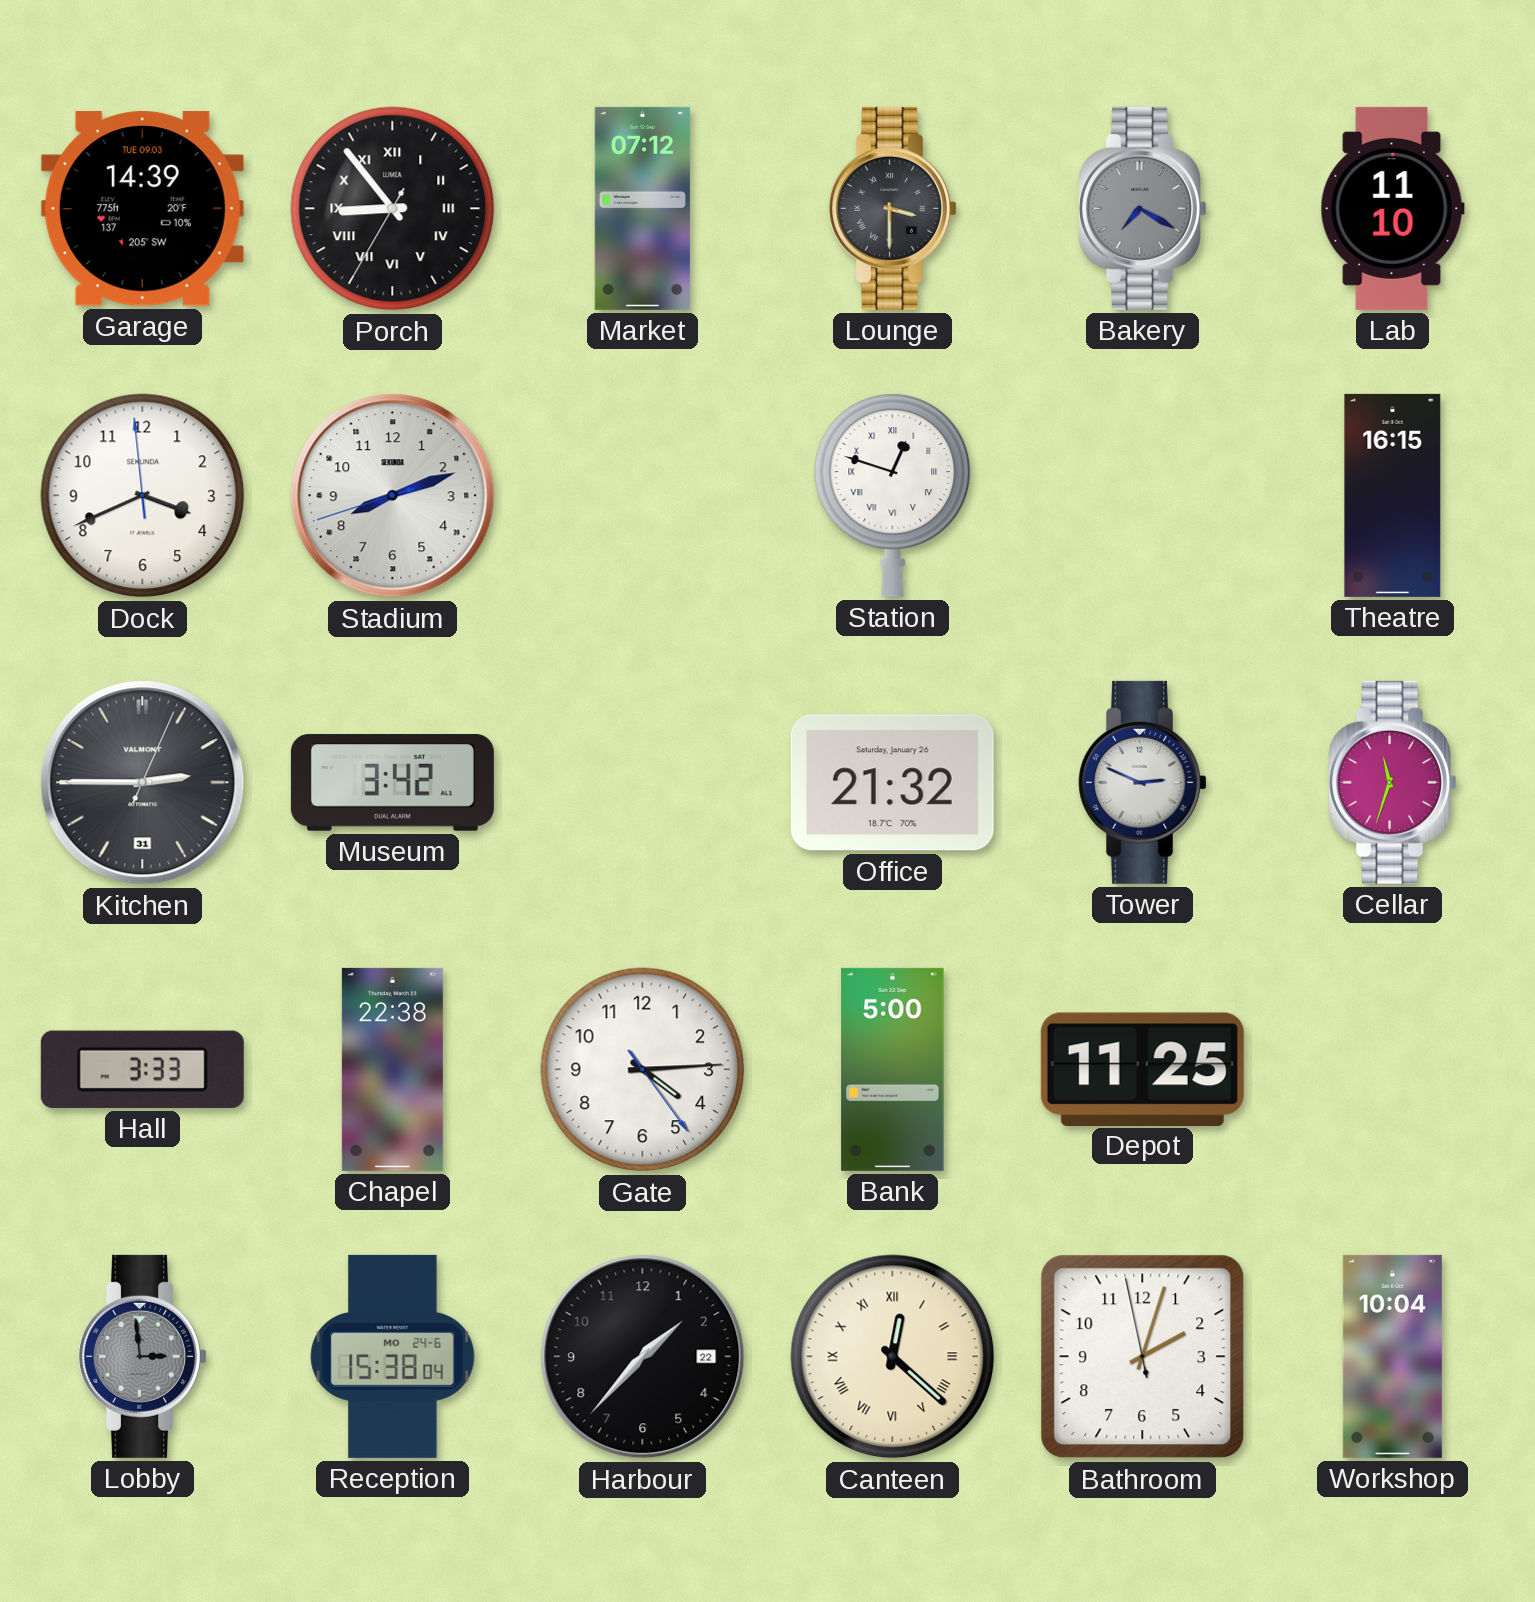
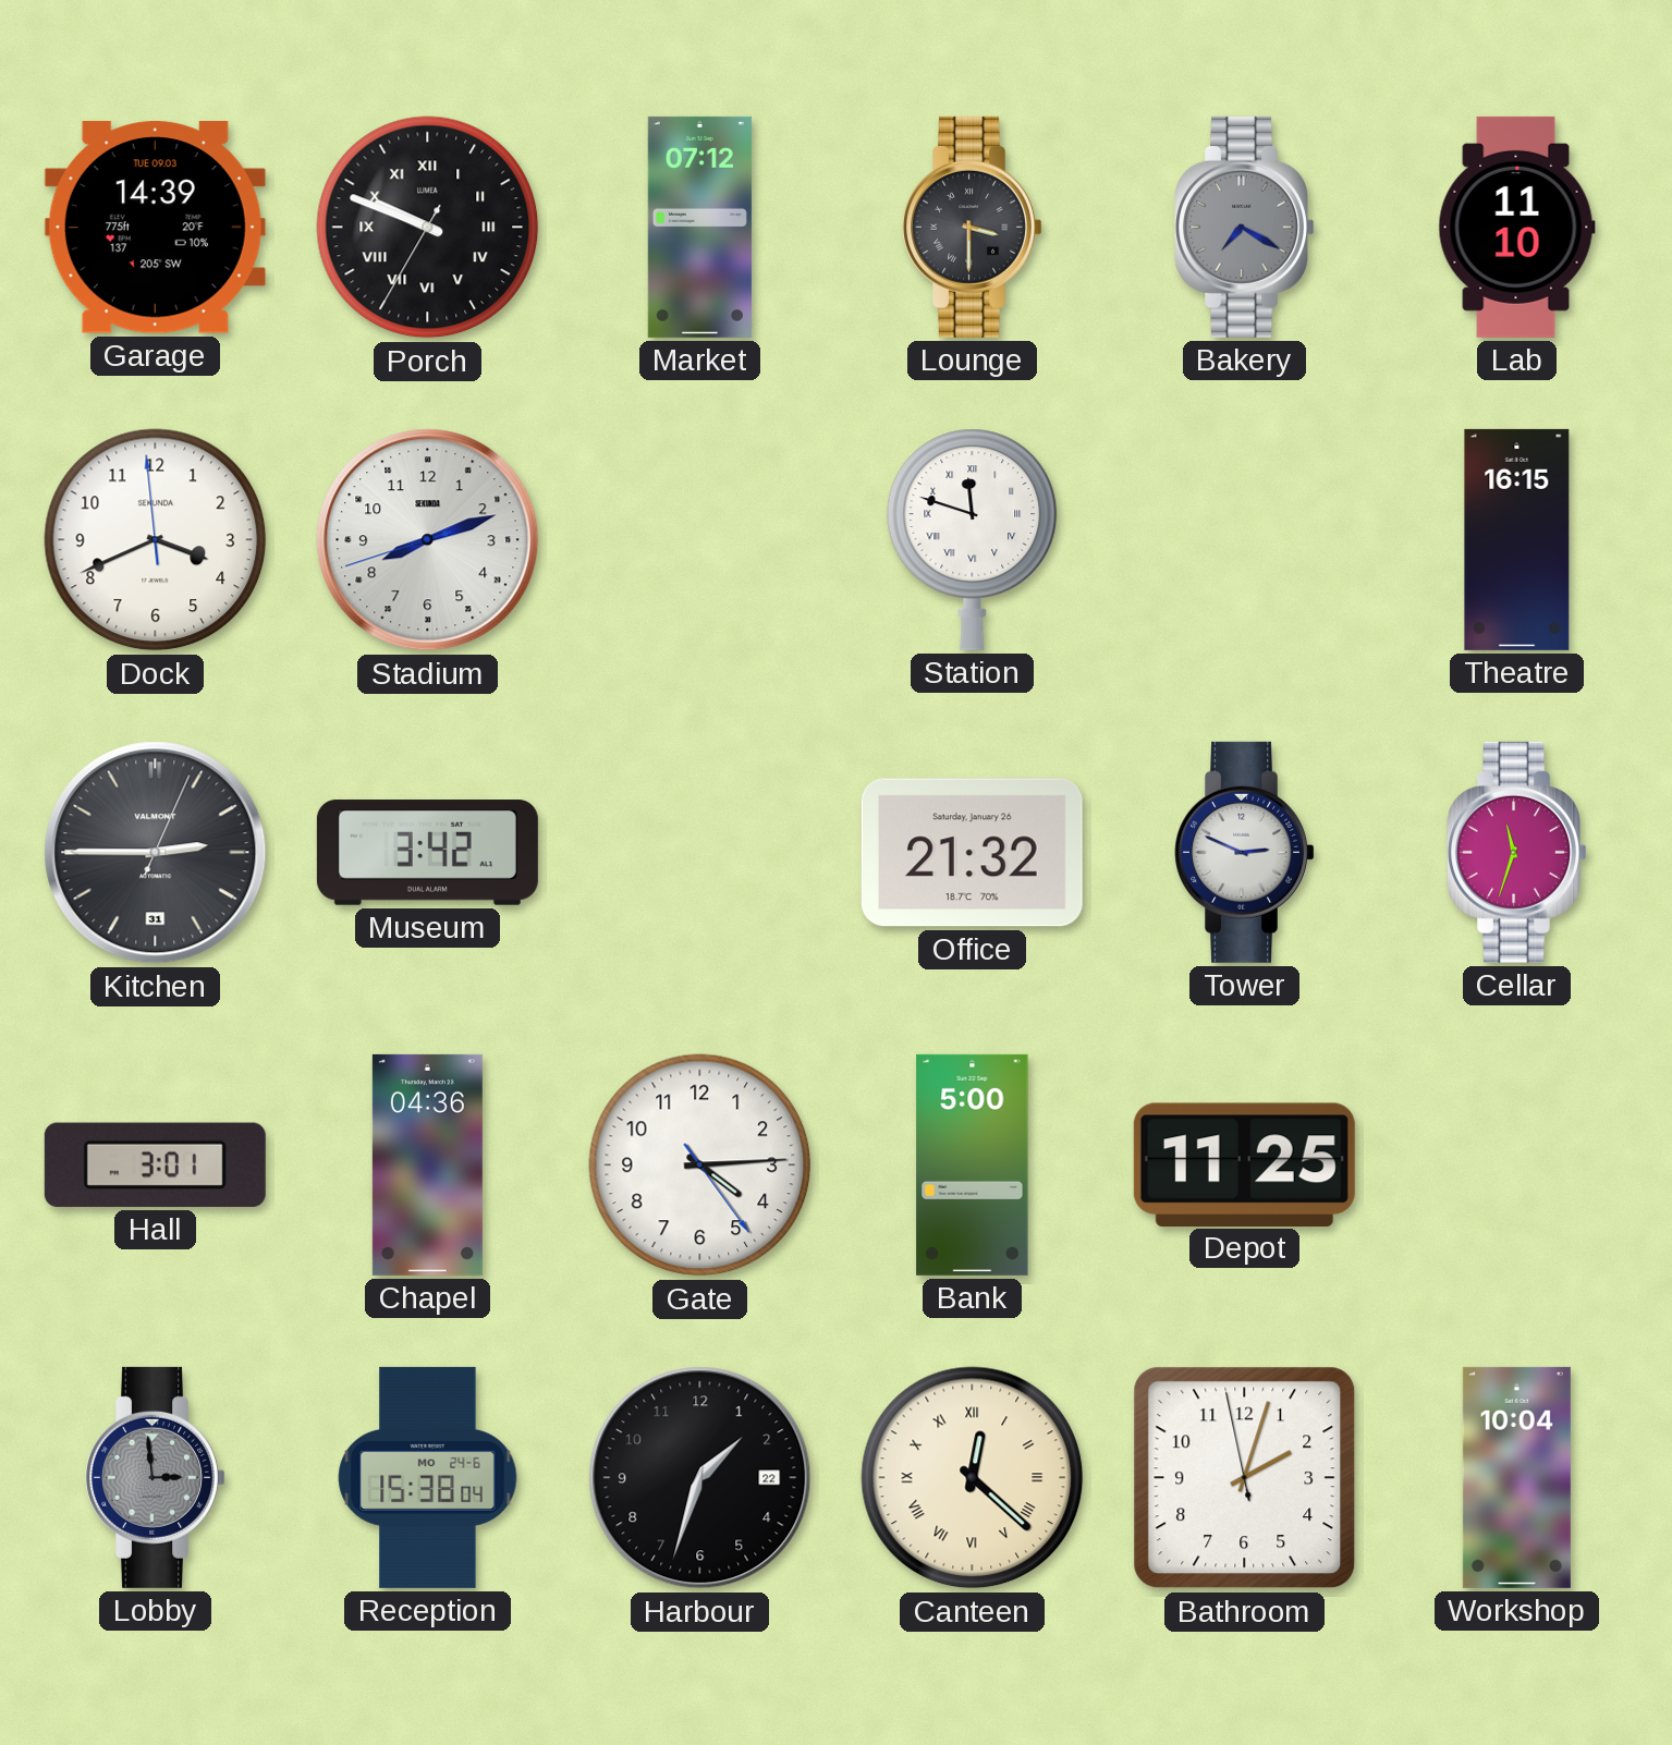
Porch: 8:53 -> 9:48
Station: 12:48 -> 11:48
Hall: 3:33 -> 3:01
Chapel: 22:38 -> 04:36
Harbour: 1:37 -> 1:33
